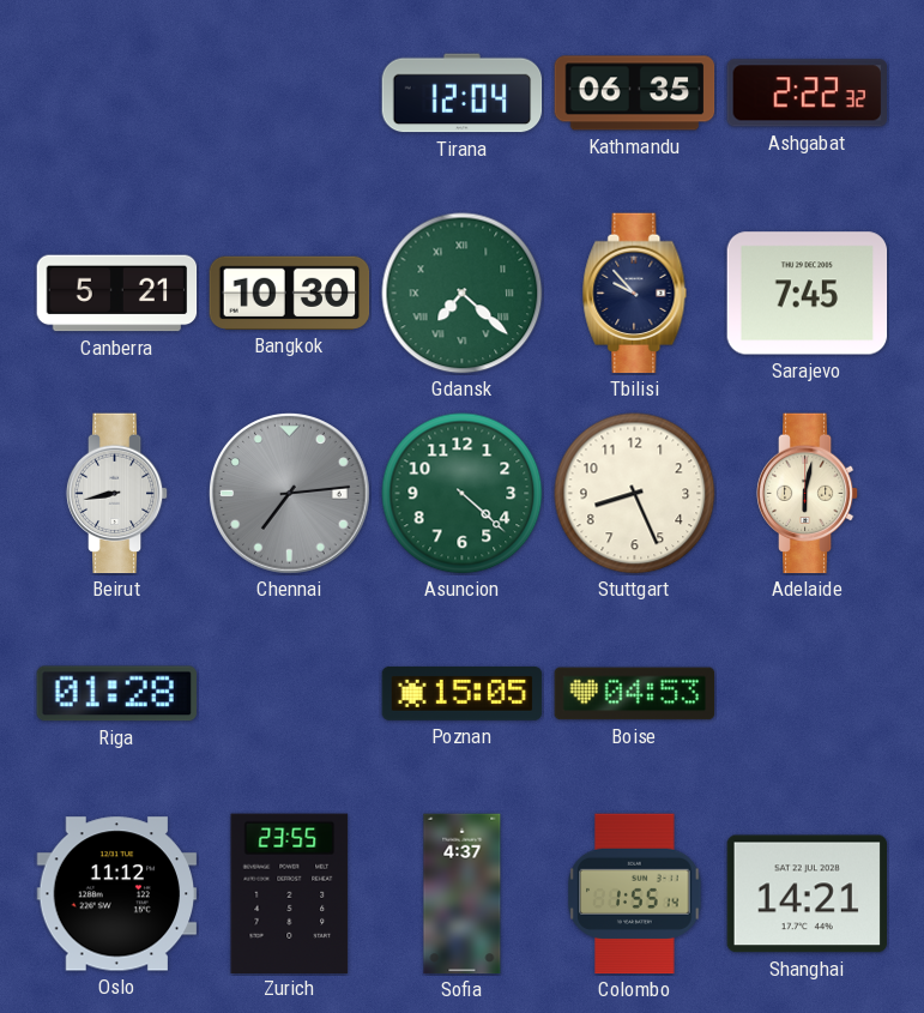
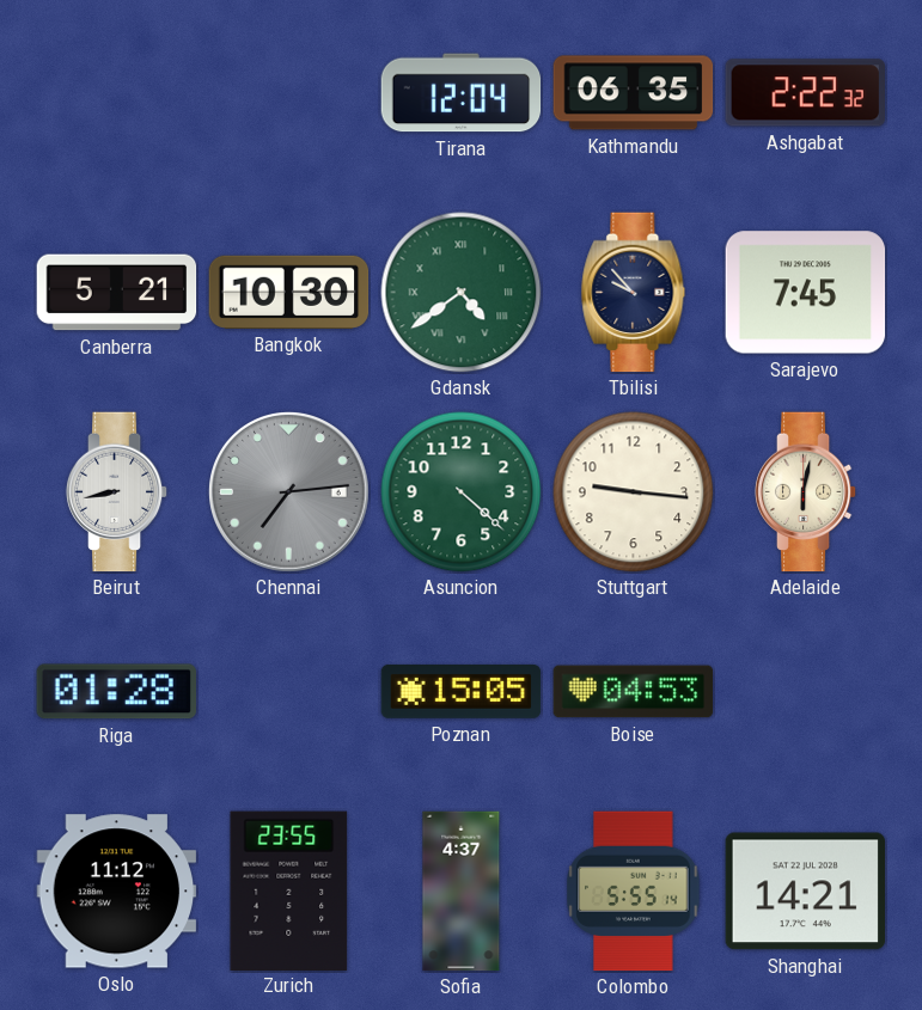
Gdansk: 7:22 -> 4:39
Stuttgart: 8:26 -> 9:16
Colombo: 1:55 -> 5:55
